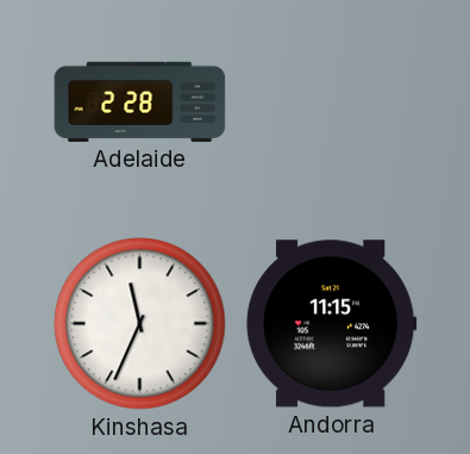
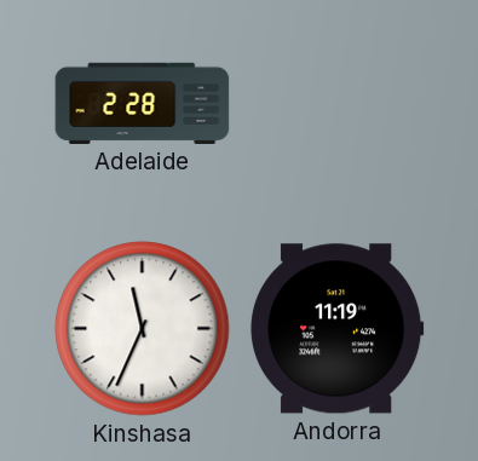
Andorra: 11:15 -> 11:19
